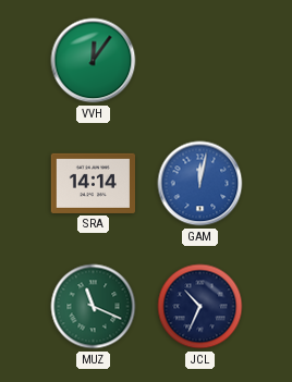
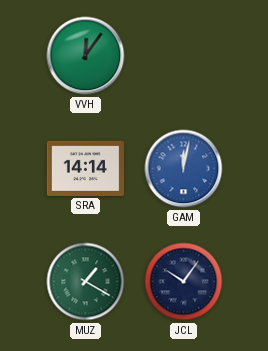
MUZ: 11:19 -> 1:20
JCL: 10:34 -> 10:06
